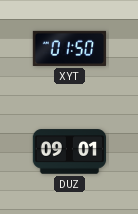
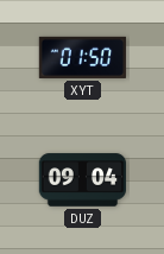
DUZ: 09:01 -> 09:04
